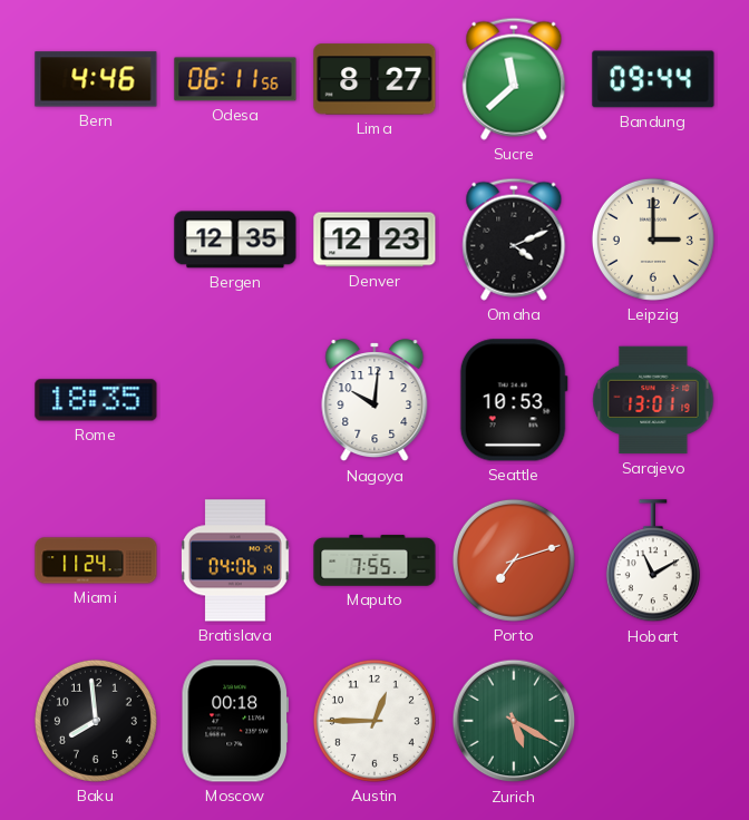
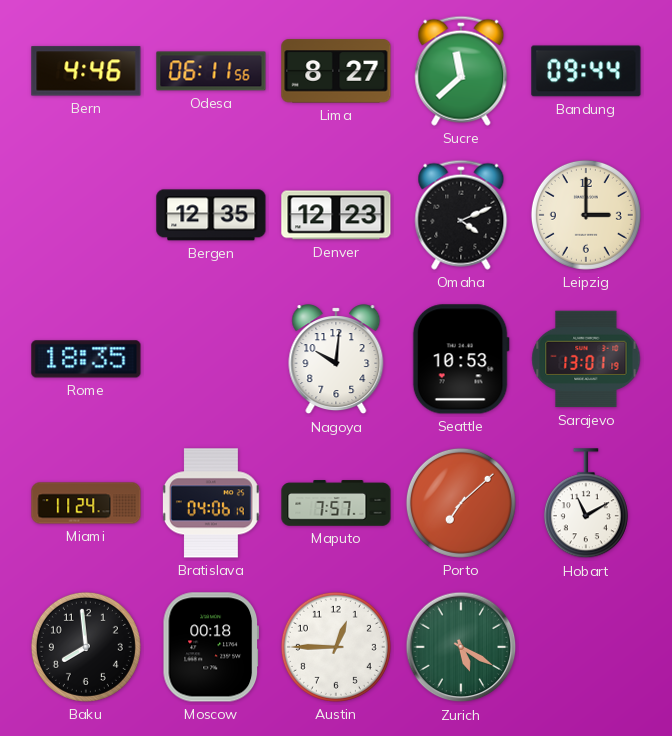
Maputo: 7:55 -> 7:57
Porto: 7:12 -> 7:08
